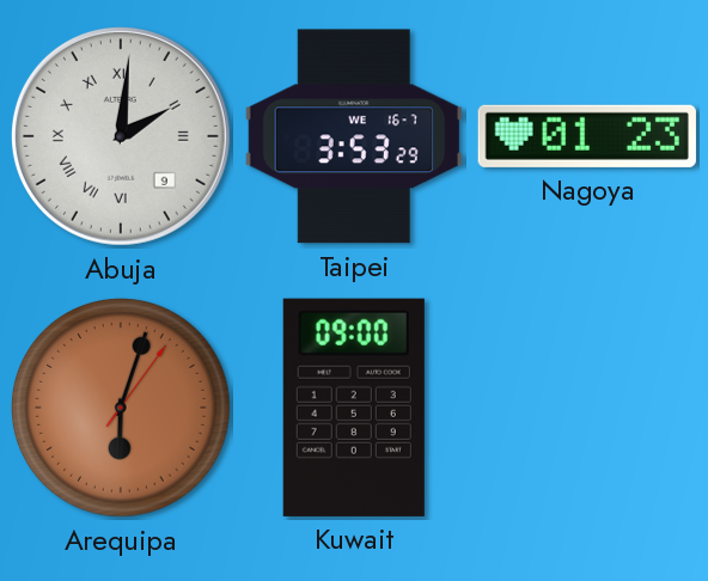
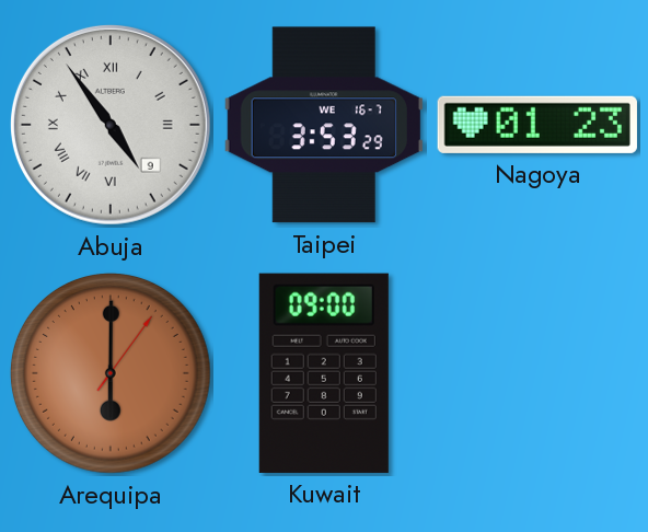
Abuja: 2:01 -> 4:54
Arequipa: 6:03 -> 6:00
